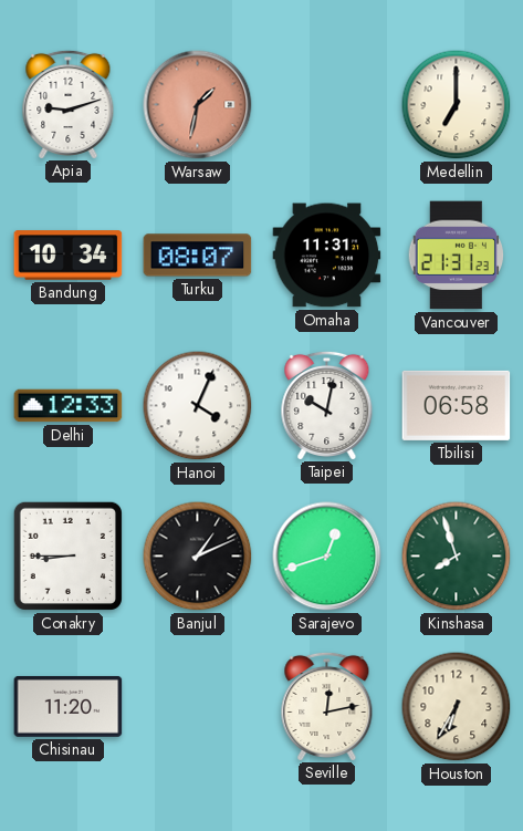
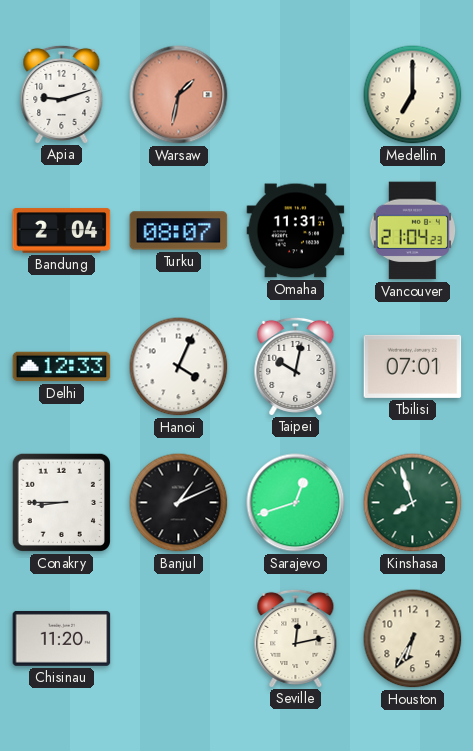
Bandung: 10:34 -> 2:04
Vancouver: 21:31 -> 21:04
Tbilisi: 06:58 -> 07:01
